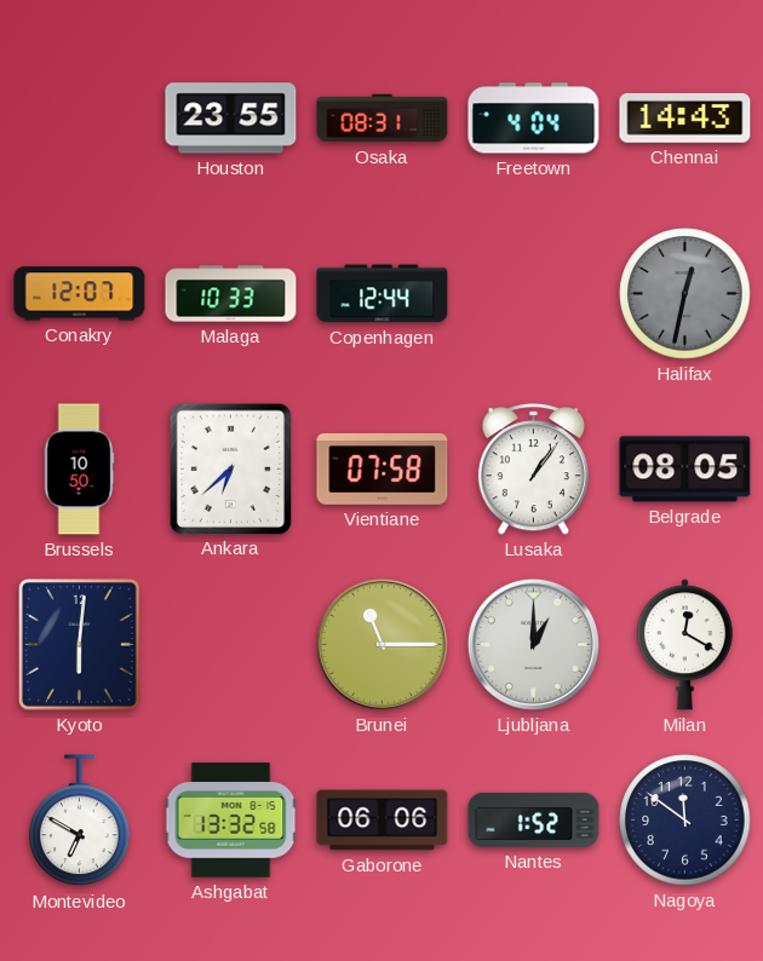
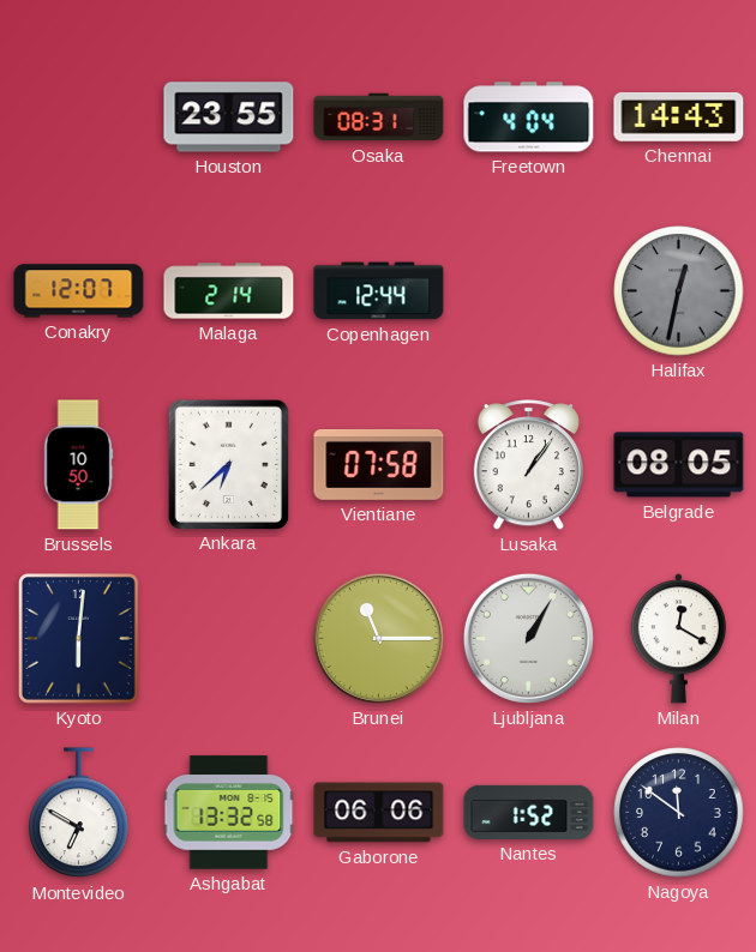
Malaga: 10:33 -> 2:14
Ljubljana: 1:00 -> 1:05
